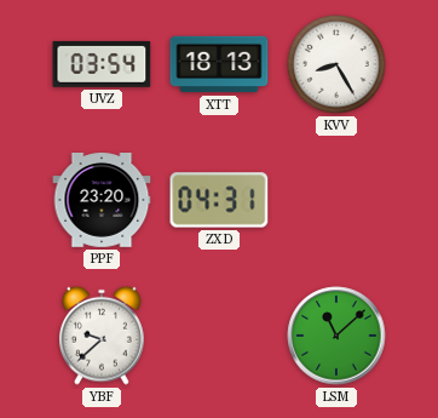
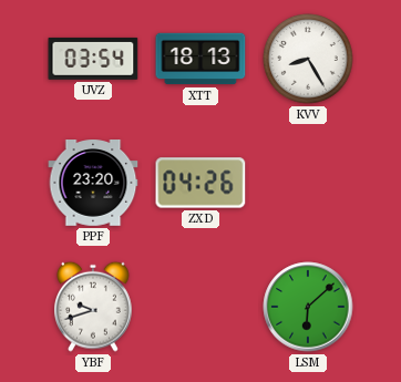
ZXD: 04:31 -> 04:26
YBF: 9:38 -> 9:42
LSM: 11:08 -> 6:08
